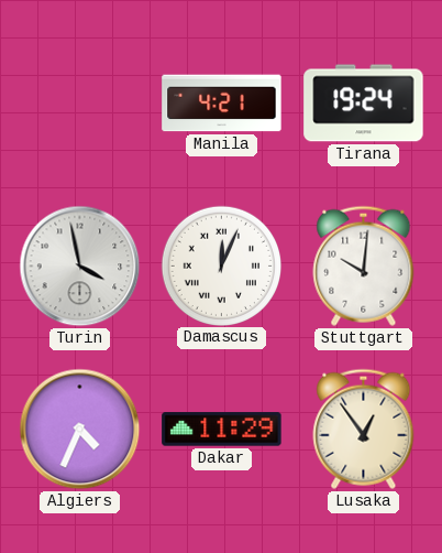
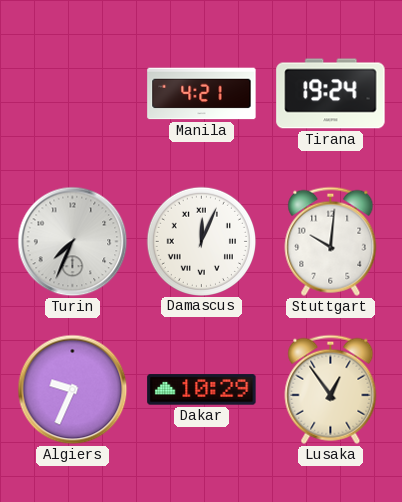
Turin: 3:58 -> 7:34
Algiers: 4:34 -> 9:34
Dakar: 11:29 -> 10:29
